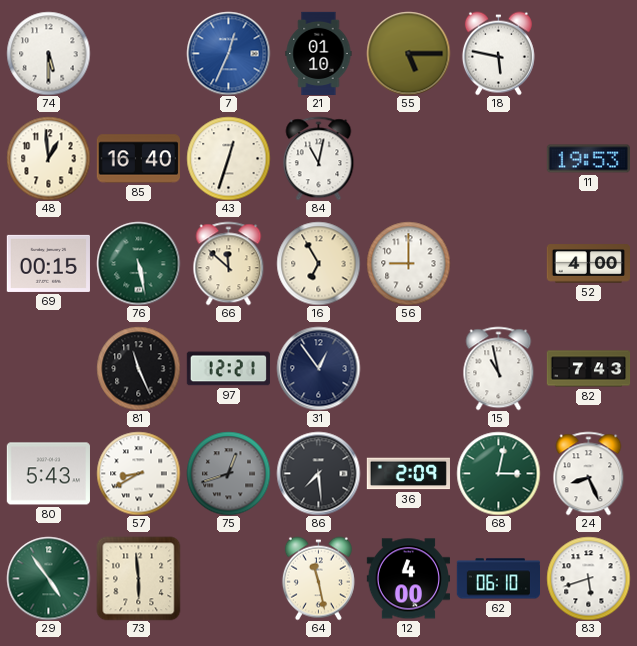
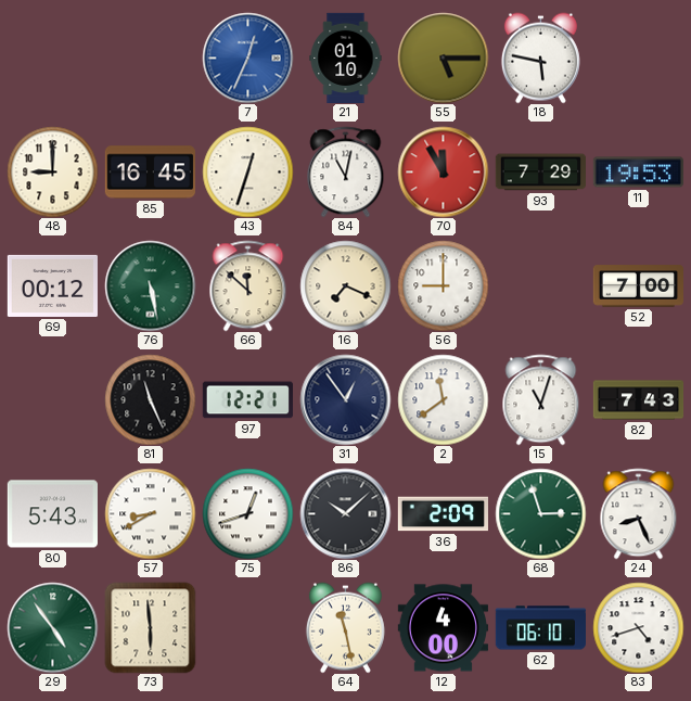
74: 5:30 -> none
48: 12:59 -> 9:00
85: 16:40 -> 16:45
70: none -> 11:55
93: none -> 7:29
69: 00:15 -> 00:12
16: 6:55 -> 7:19
52: 4:00 -> 7:00
2: none -> 11:39
15: 10:58 -> 11:03
75 dial: grey -> white
86: 7:29 -> 10:08
68: 3:02 -> 2:57
83: 5:42 -> 4:42
